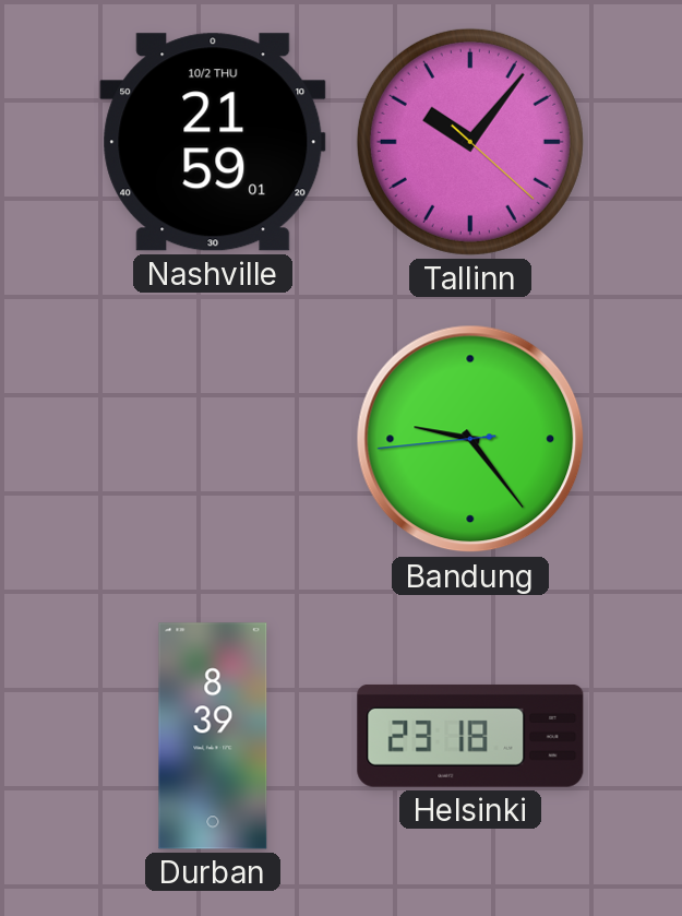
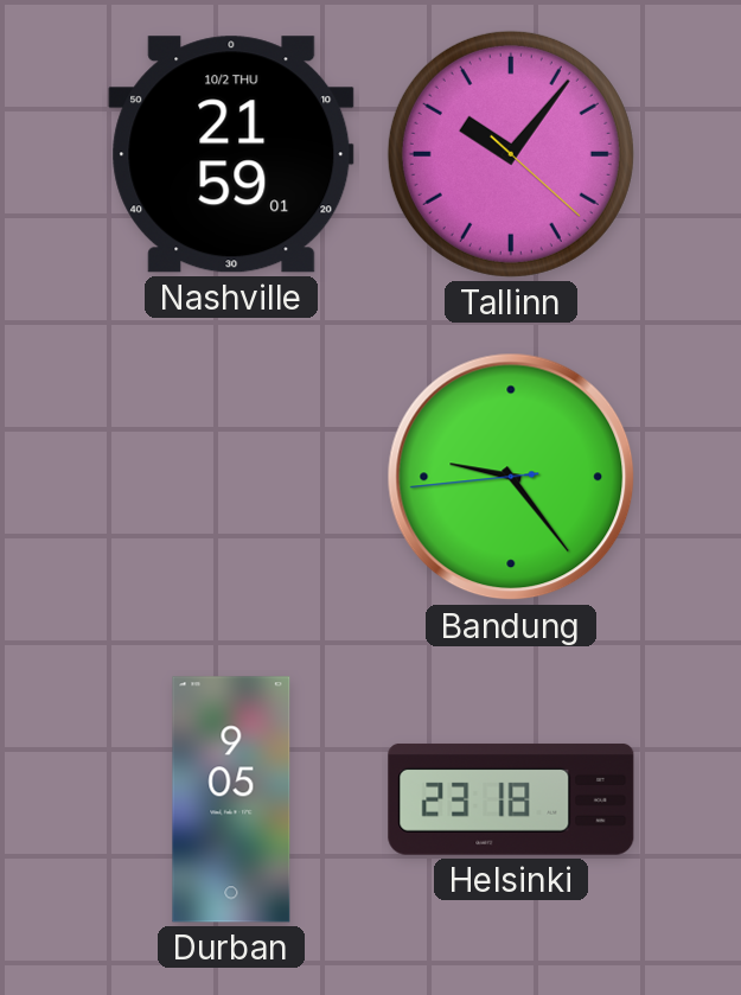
Durban: 8:39 -> 9:05
